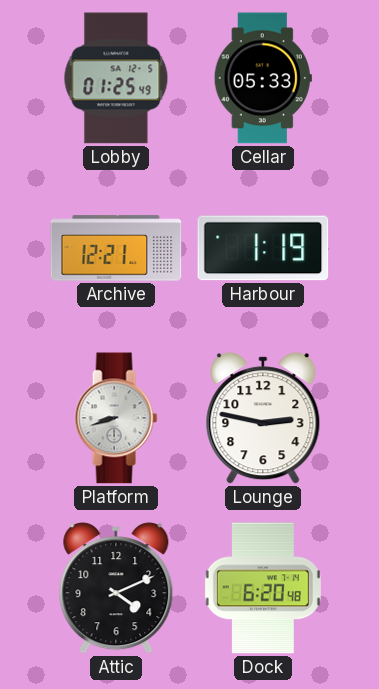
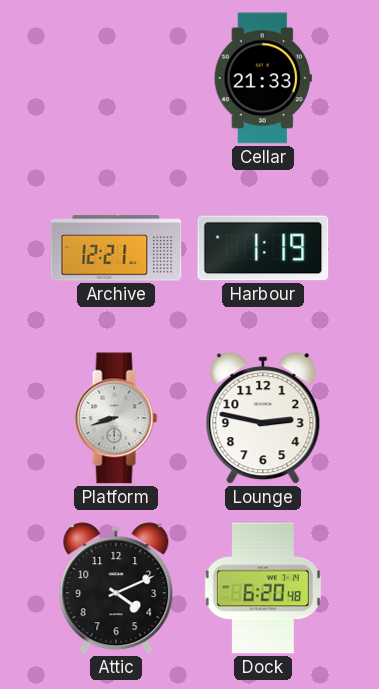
Lobby: 01:25 -> none
Cellar: 05:33 -> 21:33
